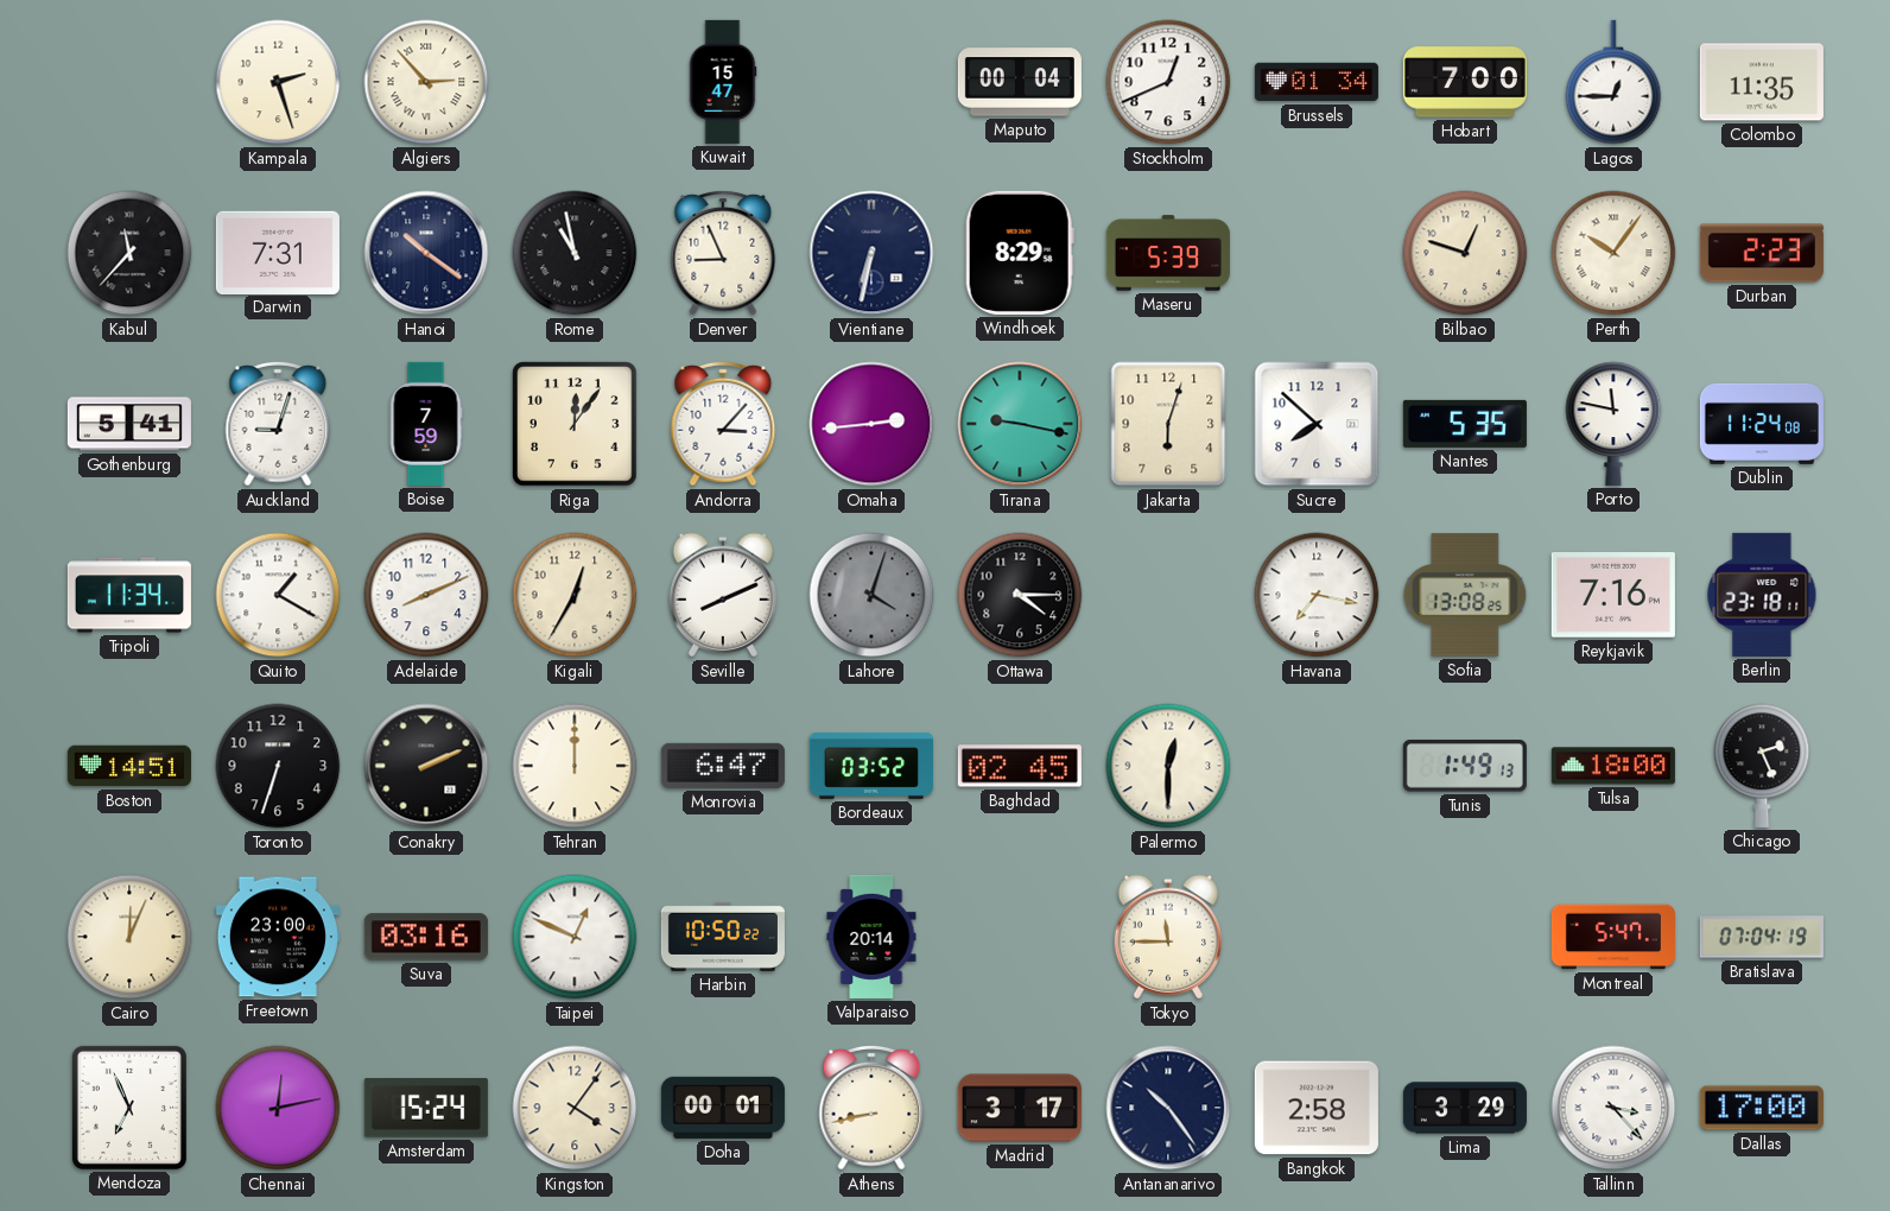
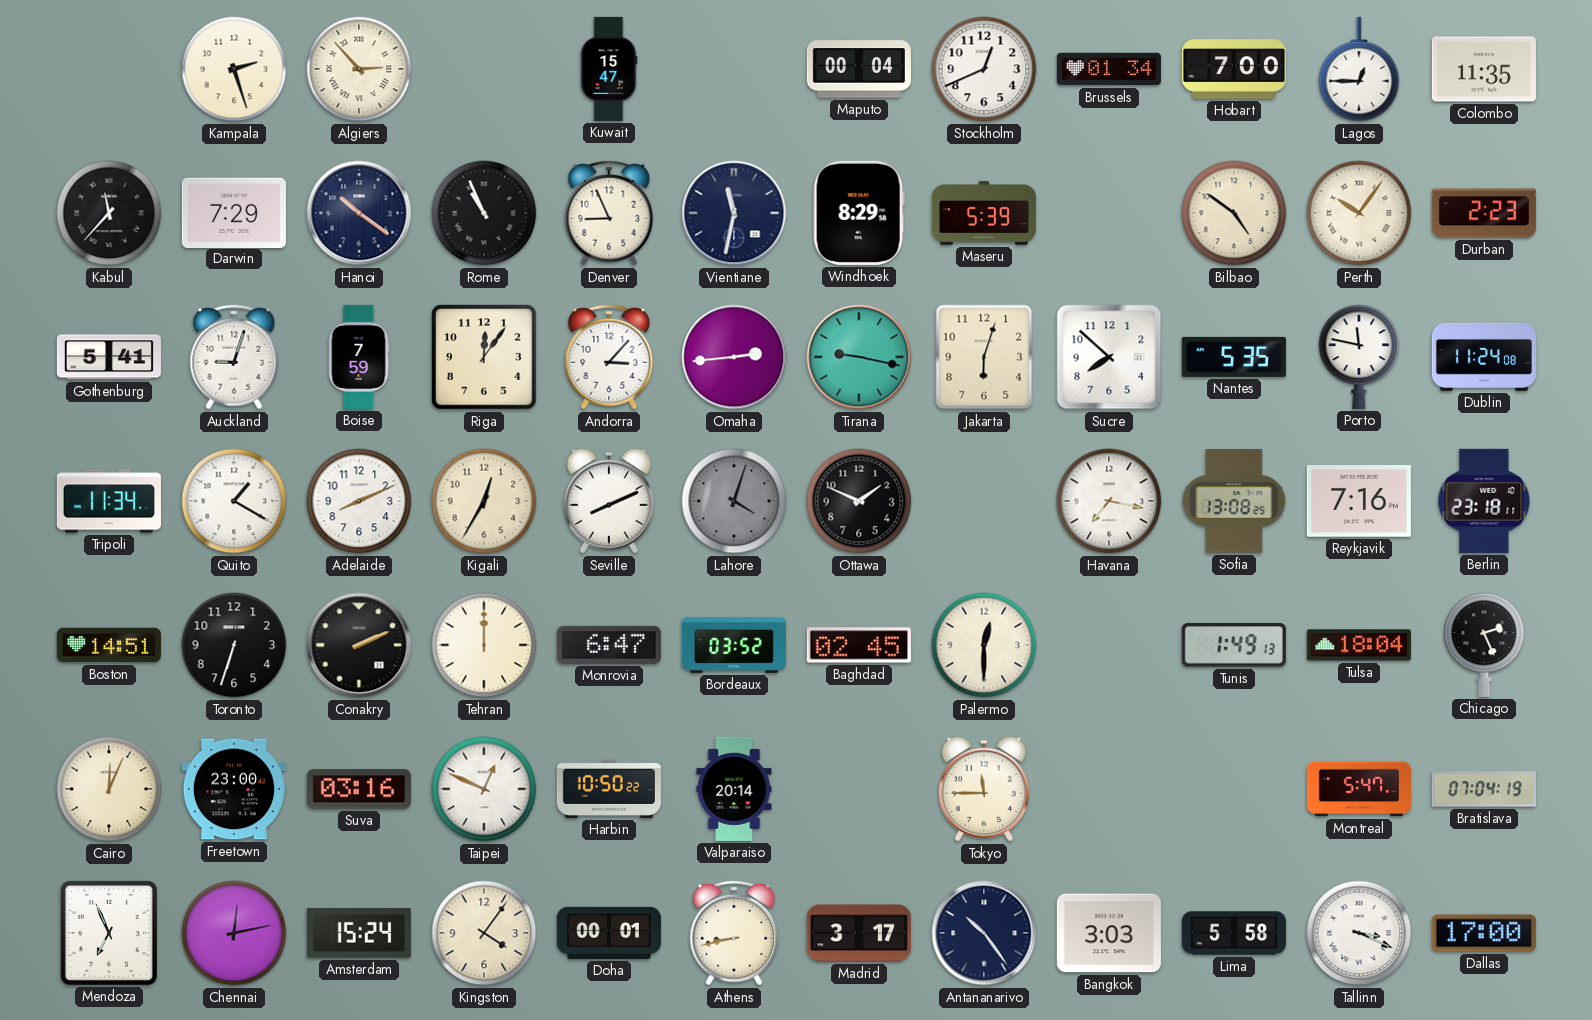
Darwin: 7:31 -> 7:29
Rome: 10:58 -> 10:56
Vientiane: 6:32 -> 11:32
Bilbao: 12:48 -> 4:51
Ottawa: 4:15 -> 1:49
Tulsa: 18:00 -> 18:04
Bangkok: 2:58 -> 3:03
Lima: 3:29 -> 5:58
Tallinn: 3:23 -> 3:19
